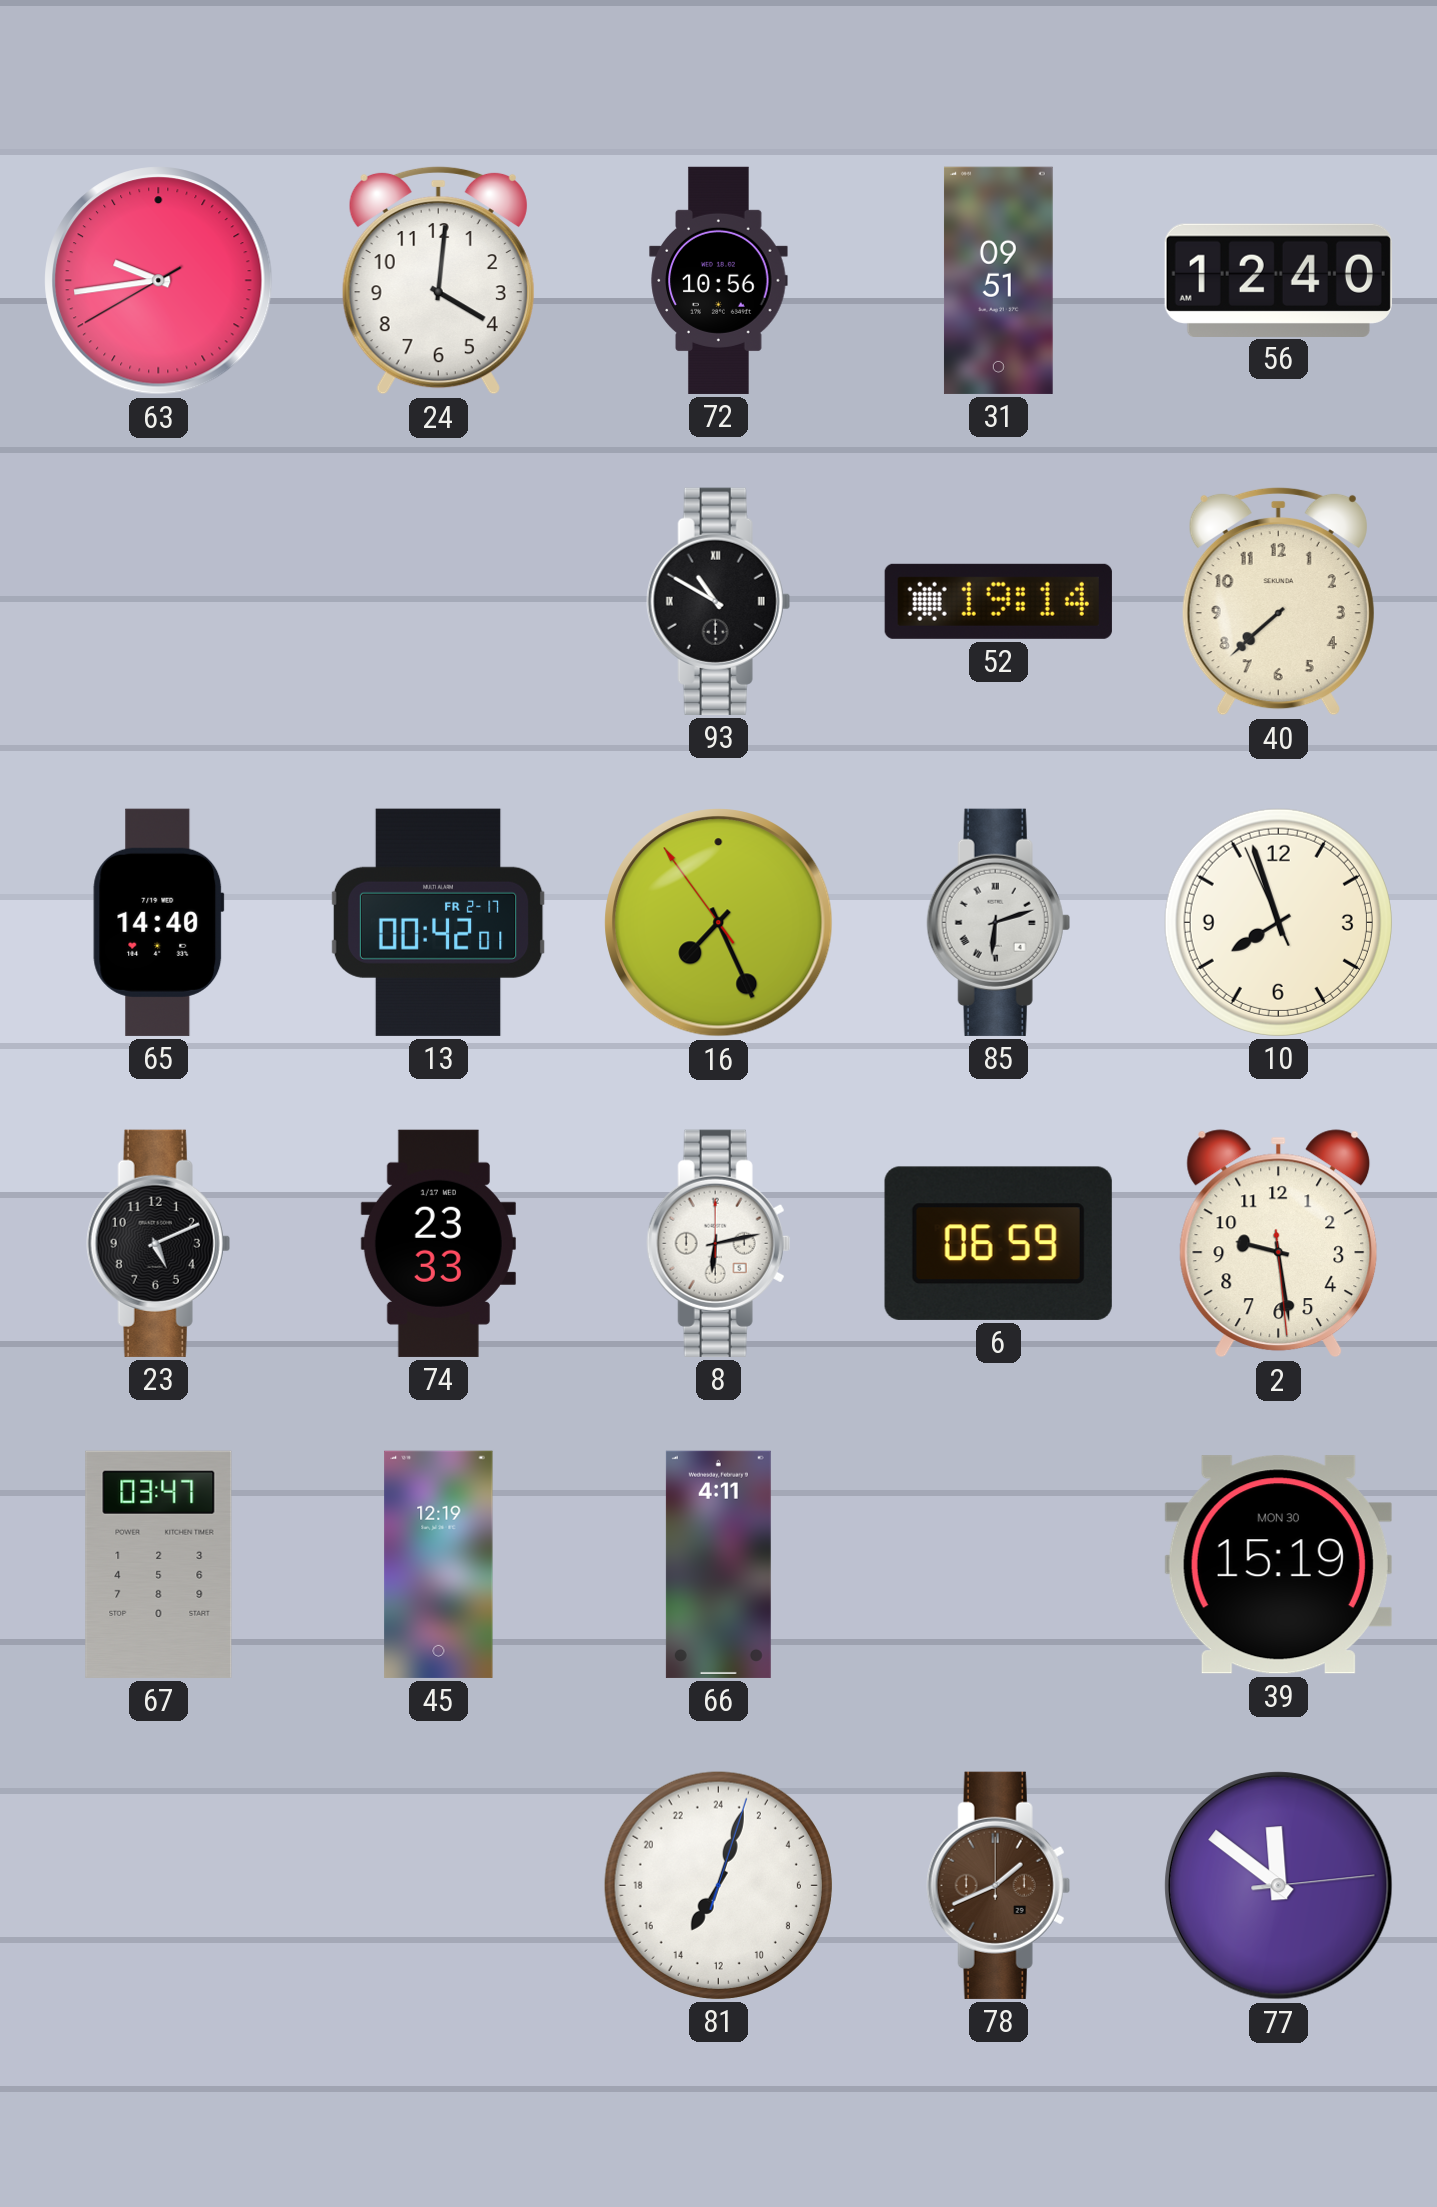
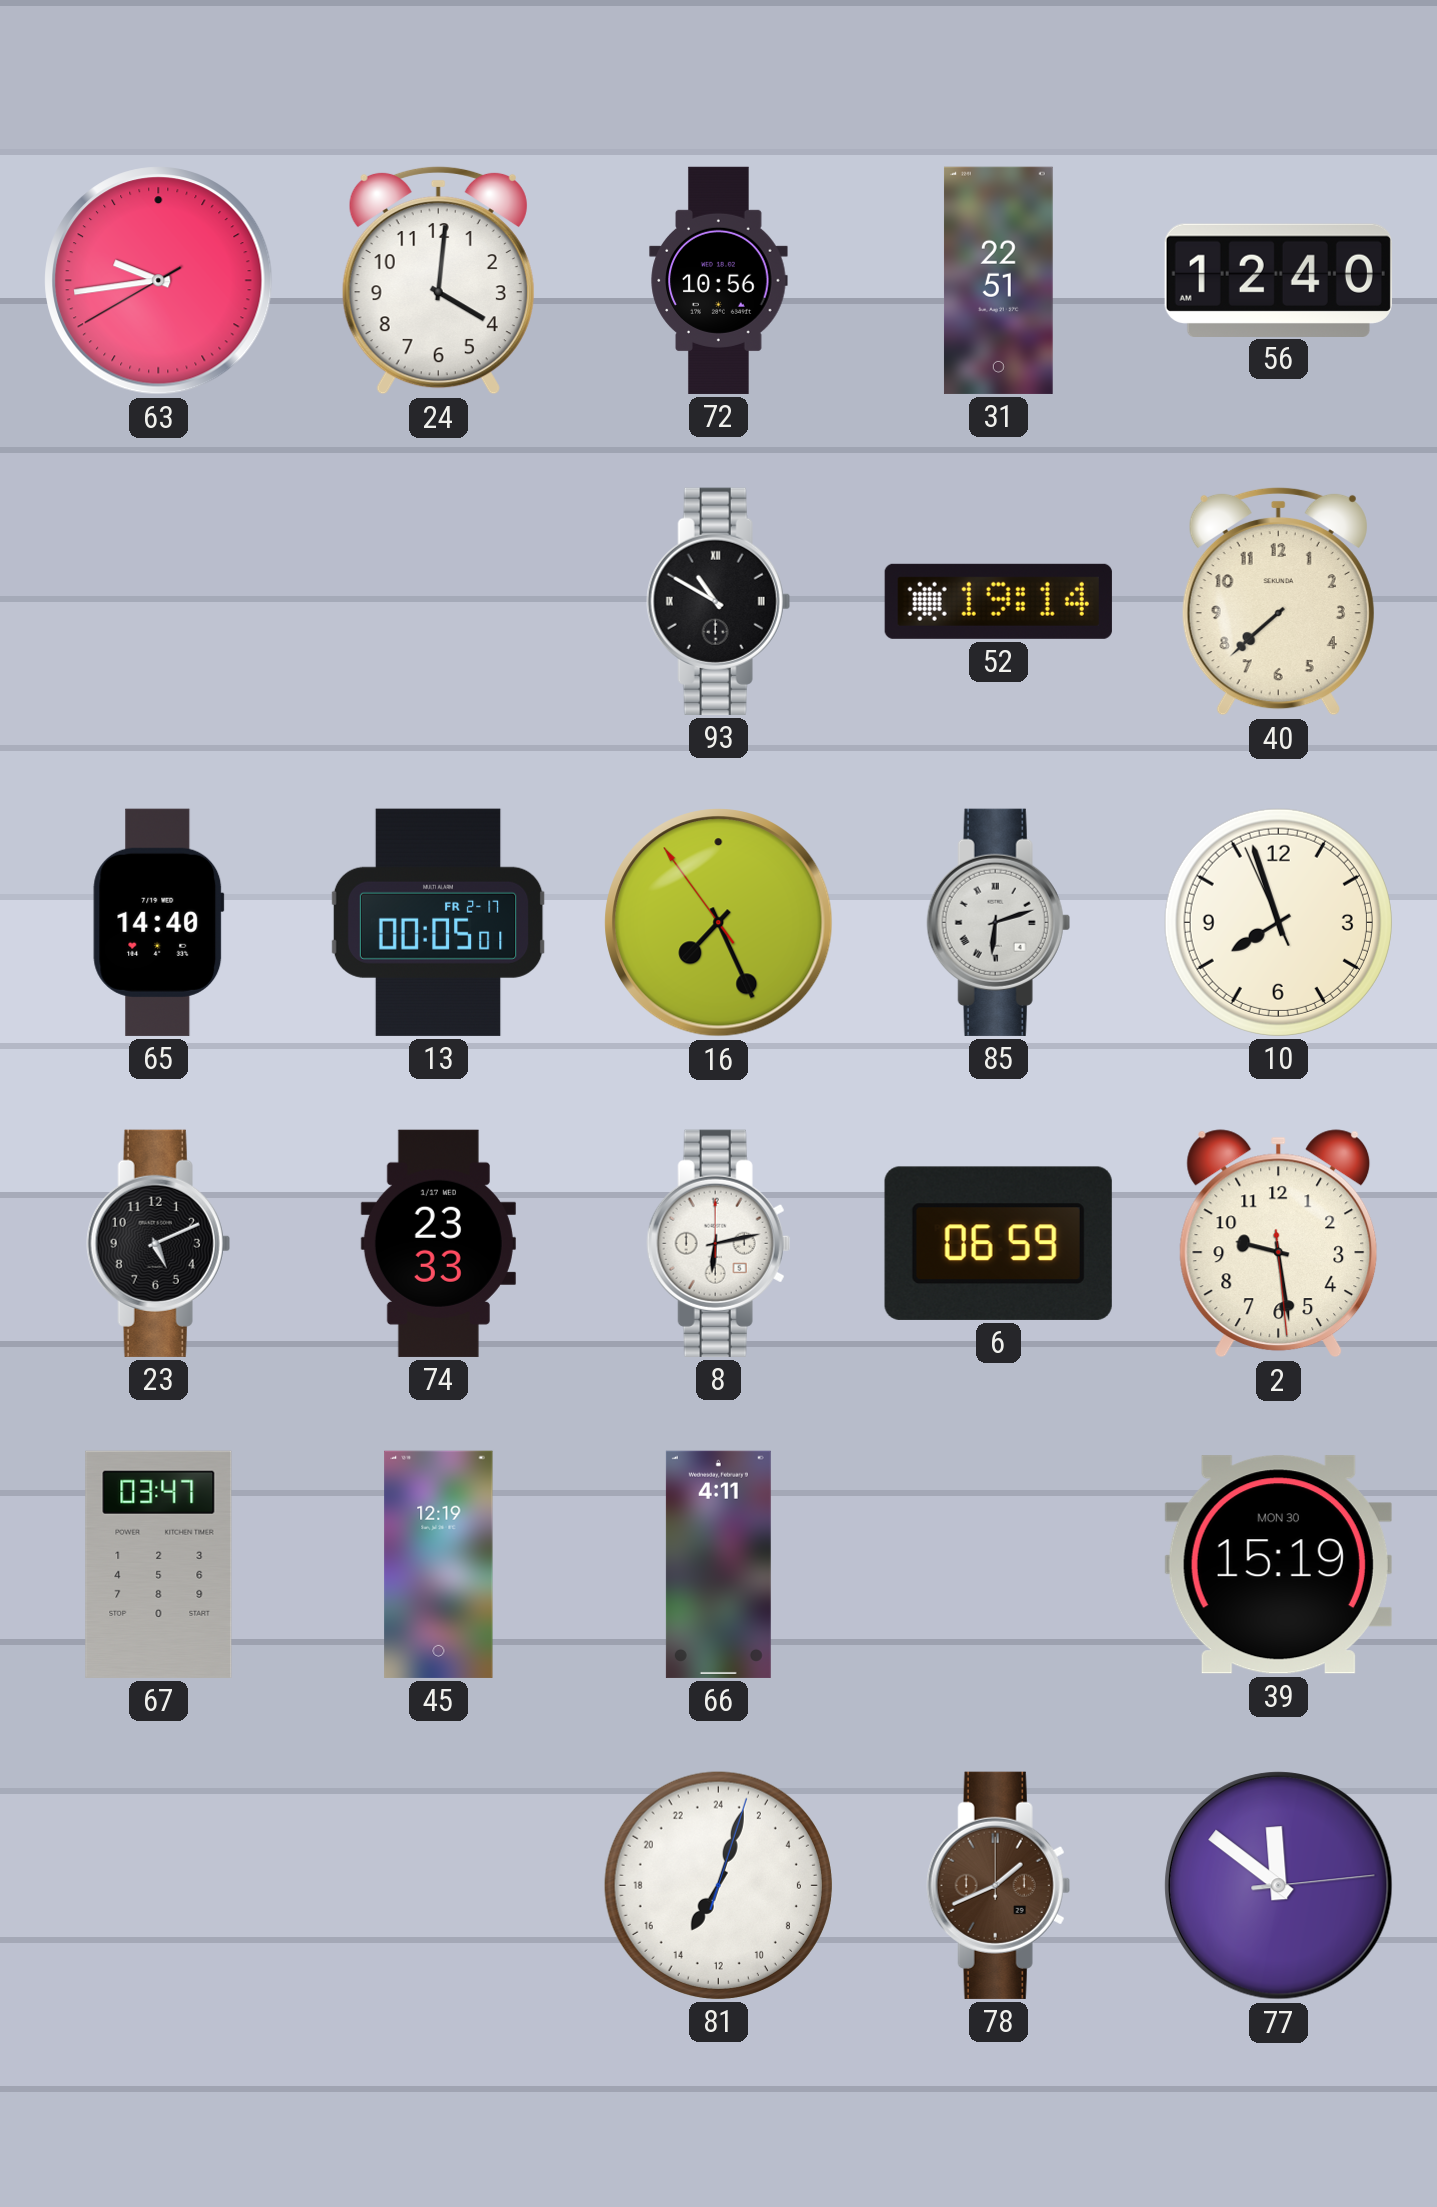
31: 09:51 -> 22:51
13: 00:42 -> 00:05
